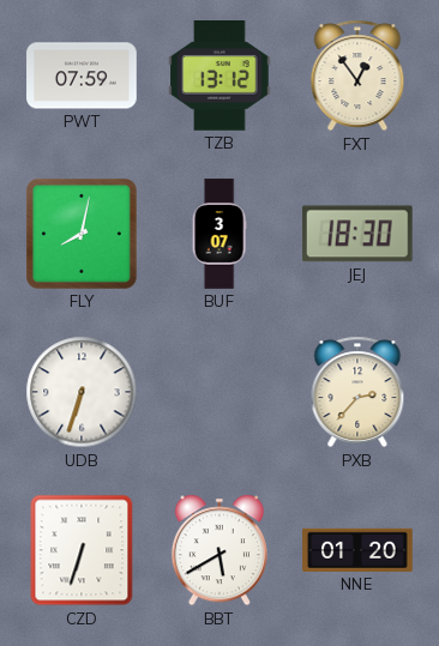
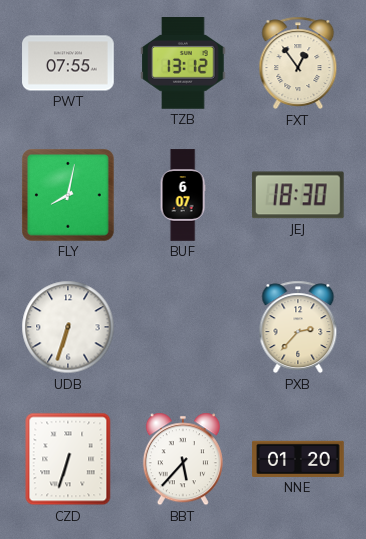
PWT: 07:59 -> 07:55
BUF: 3:07 -> 6:07
BBT: 5:40 -> 5:37
